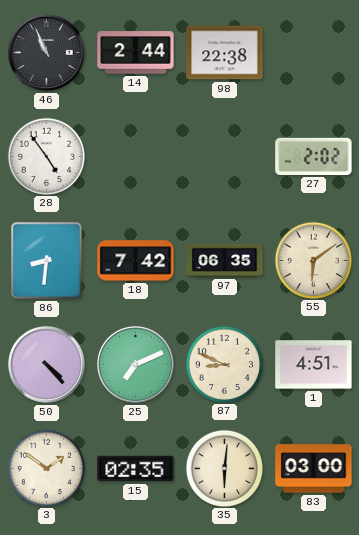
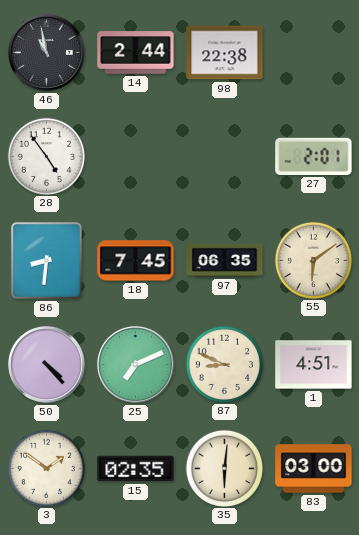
46: 10:56 -> 10:58
27: 2:02 -> 2:01
18: 7:42 -> 7:45
